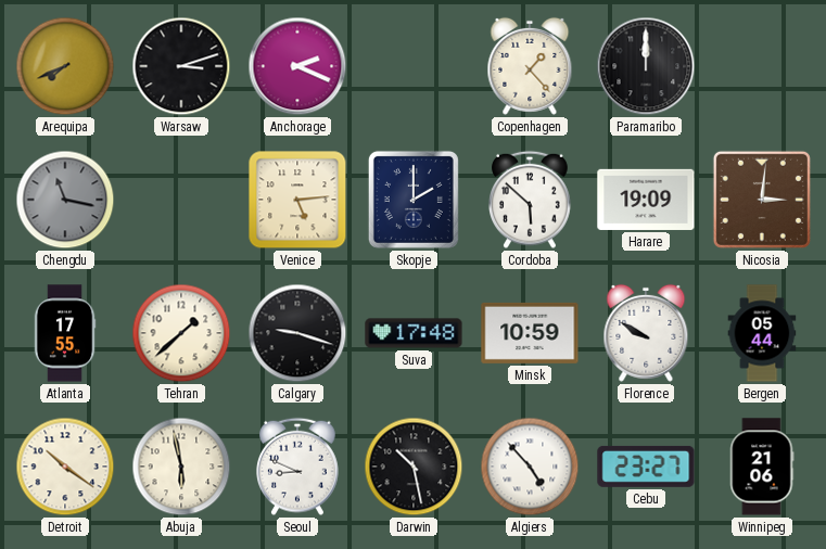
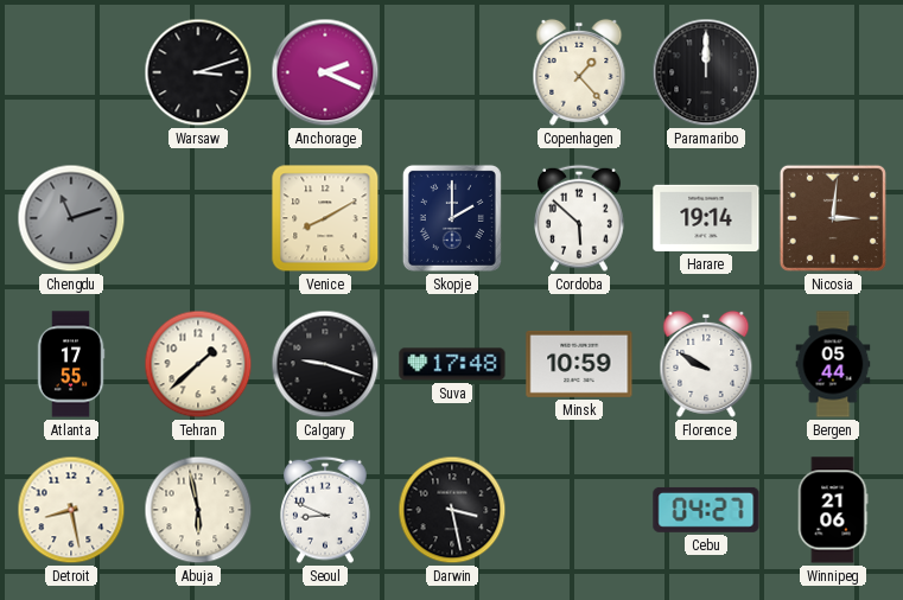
Arequipa: 7:41 -> none
Chengdu: 11:17 -> 11:12
Venice: 5:14 -> 8:10
Harare: 19:09 -> 19:14
Detroit: 10:21 -> 8:28
Darwin: 10:28 -> 3:28
Algiers: 4:53 -> none
Cebu: 23:27 -> 04:27
